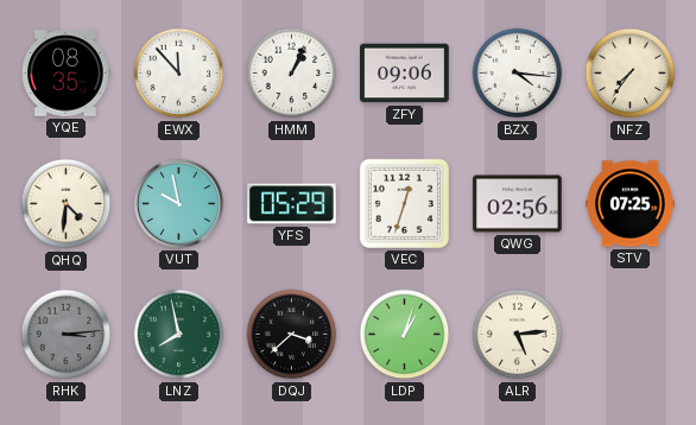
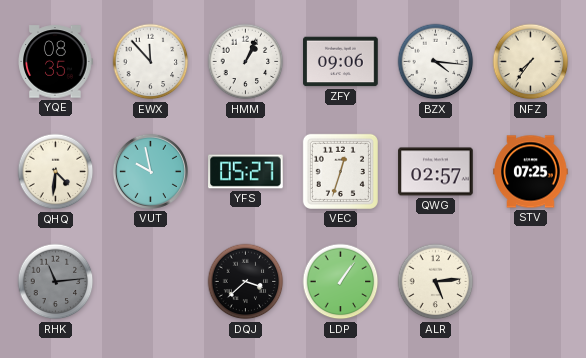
YFS: 05:29 -> 05:27
QWG: 02:56 -> 02:57
RHK: 3:14 -> 11:14
LNZ: 7:58 -> none
LDP: 1:03 -> 1:06
